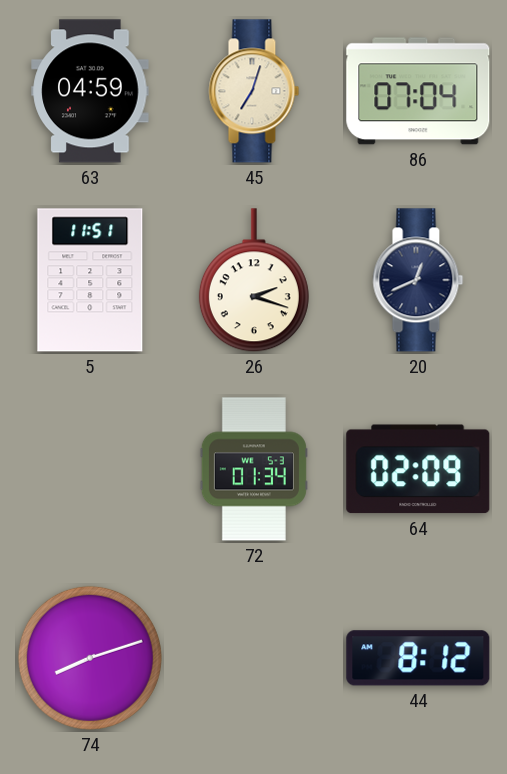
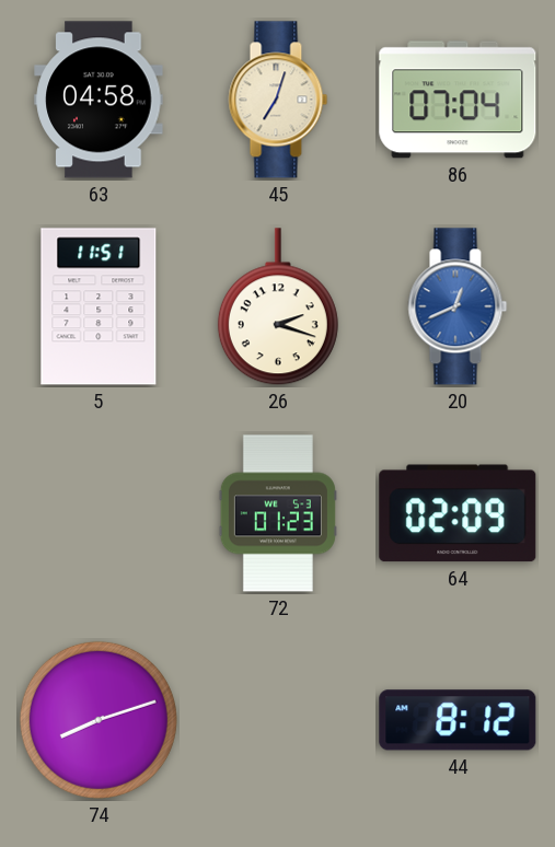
63: 04:59 -> 04:58
20 dial: navy -> blue
72: 01:34 -> 01:23
